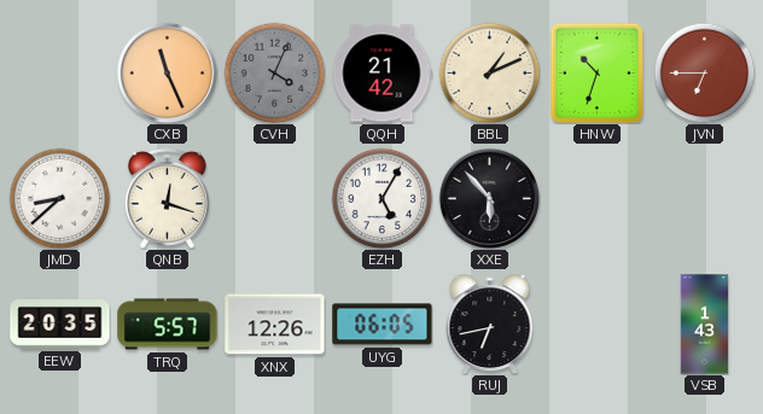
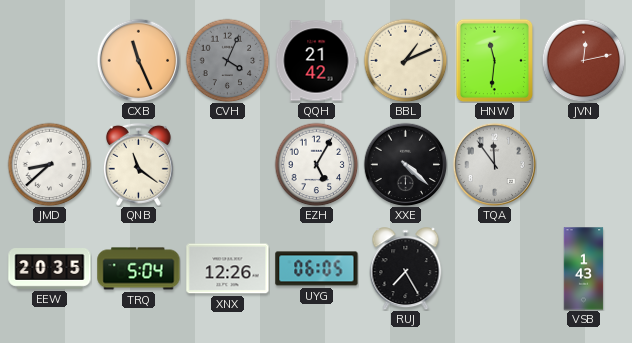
HNW: 10:33 -> 11:31
JVN: 6:45 -> 12:13
QNB: 12:18 -> 11:21
XXE: 5:53 -> 4:22
TQA: none -> 11:54
TRQ: 5:57 -> 5:04
RUJ: 6:43 -> 7:25
